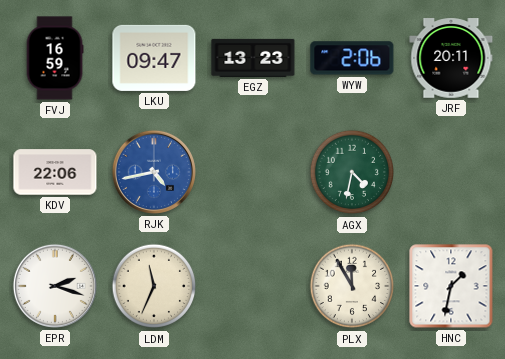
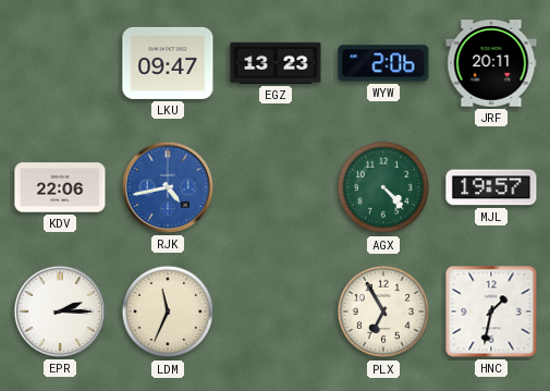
FVJ: 16:59 -> none
AGX: 4:32 -> 4:23
MJL: none -> 19:57
EPR: 2:18 -> 2:15
PLX: 11:55 -> 6:55
